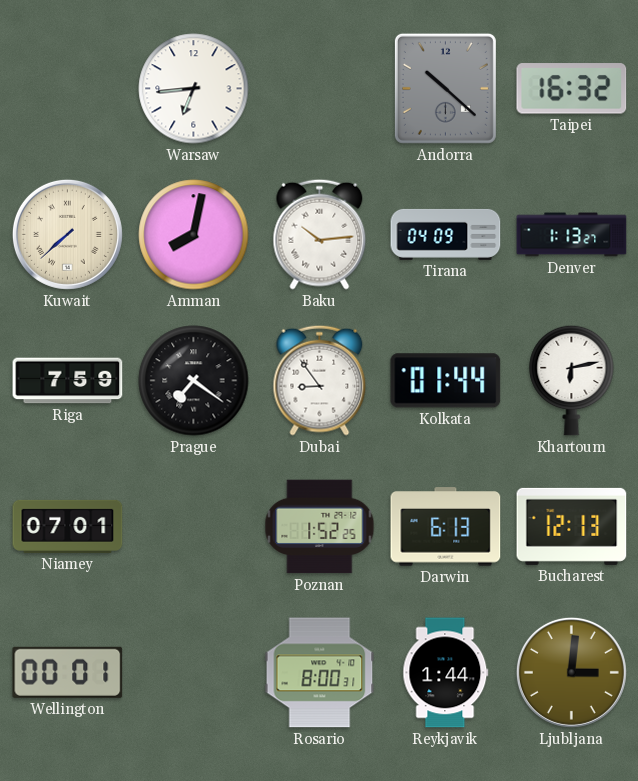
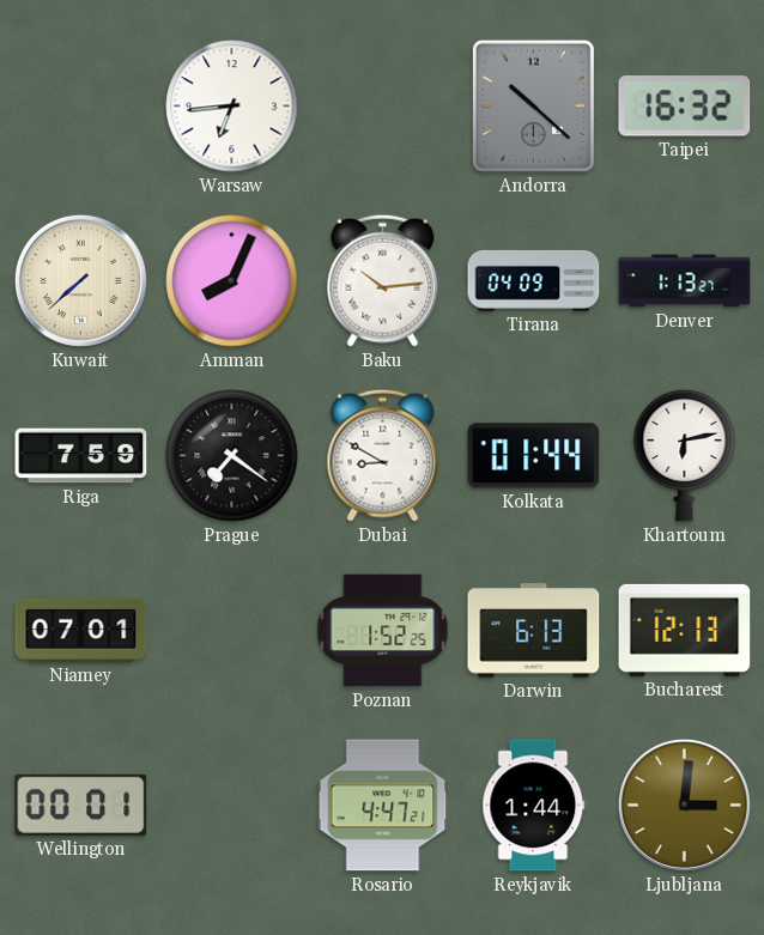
Amman: 8:02 -> 8:04
Dubai: 8:54 -> 8:50
Rosario: 8:00 -> 4:47
